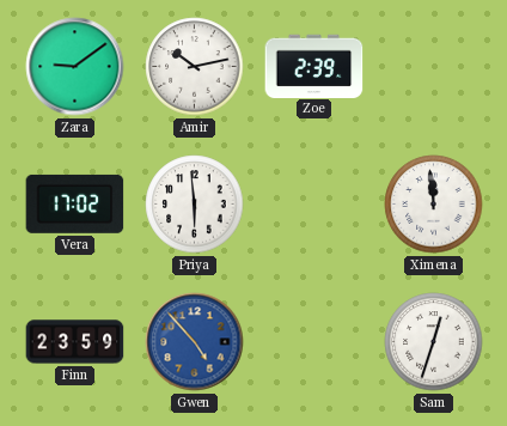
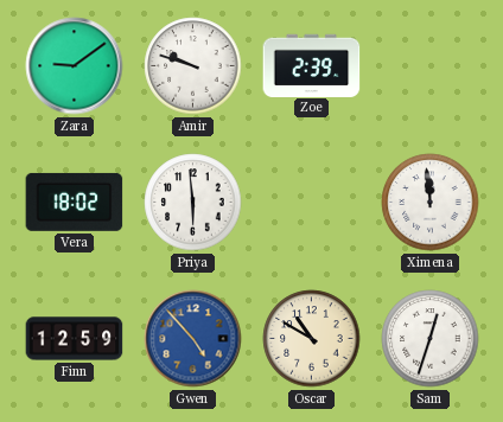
Amir: 10:13 -> 9:48
Vera: 17:02 -> 18:02
Finn: 23:59 -> 12:59
Oscar: none -> 10:50
